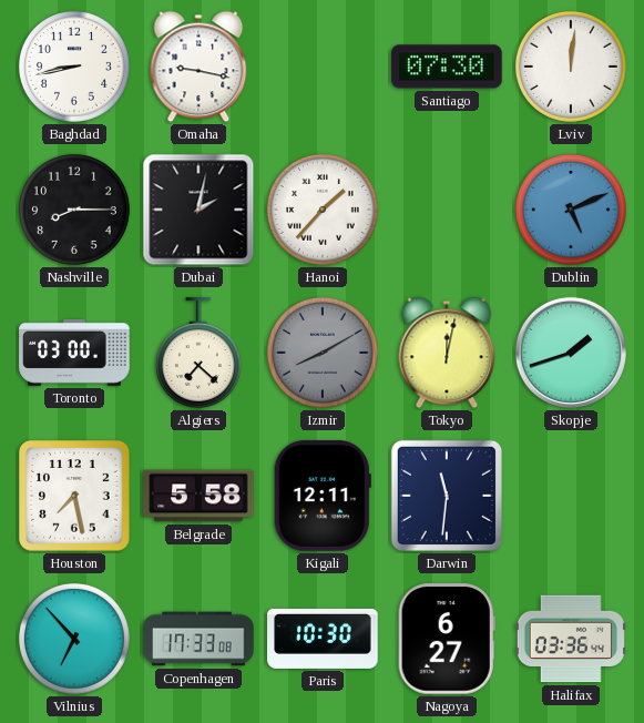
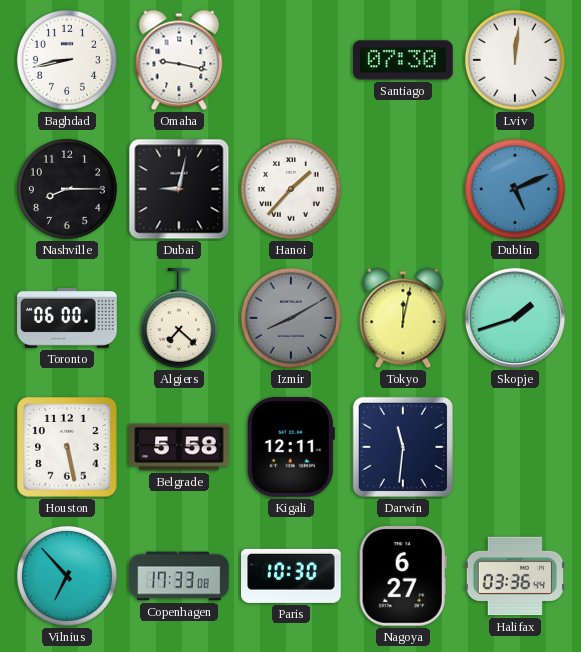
Dubai: 2:02 -> 9:02
Toronto: 03:00 -> 06:00
Houston: 7:28 -> 5:28
